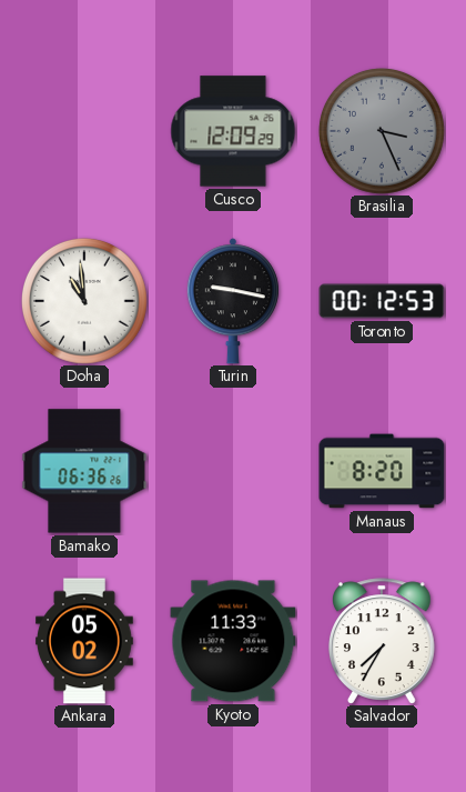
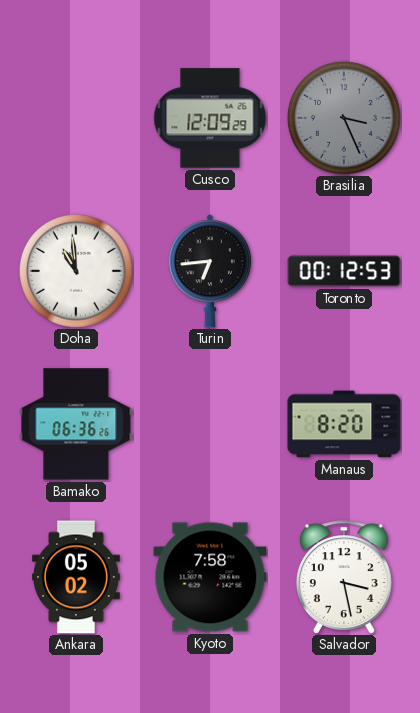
Turin: 9:17 -> 6:44
Kyoto: 11:33 -> 7:58
Salvador: 7:35 -> 3:28
